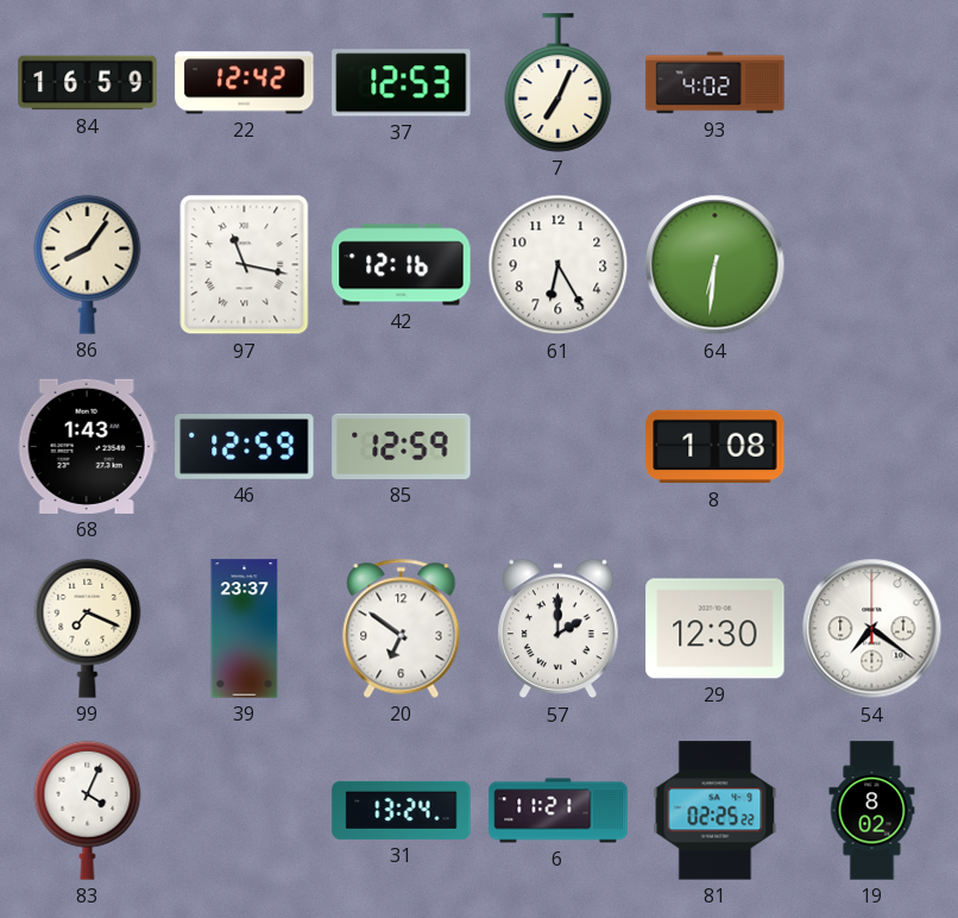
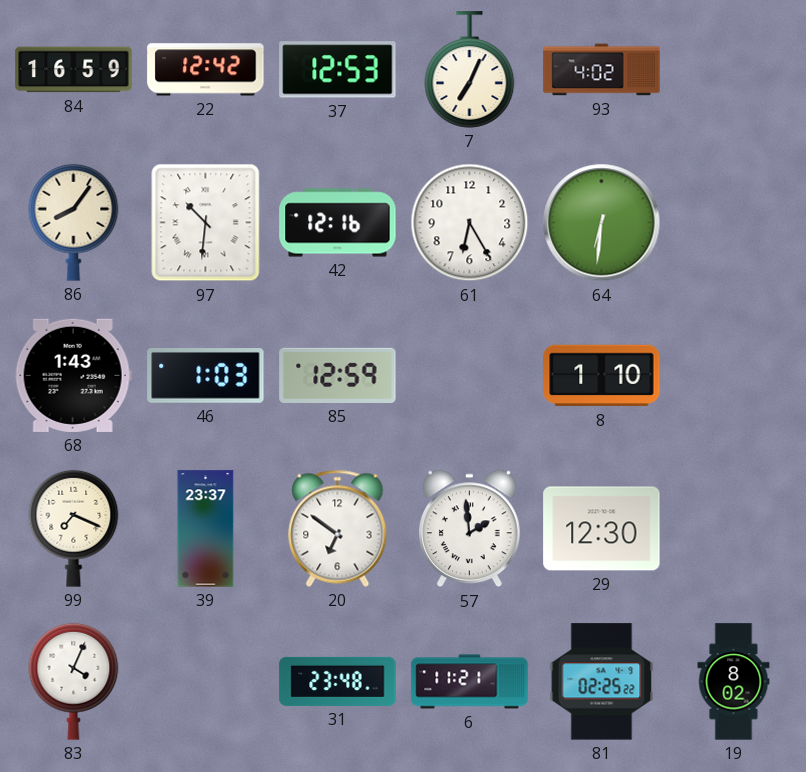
97: 11:17 -> 10:31
46: 12:59 -> 1:03
8: 1:08 -> 1:10
57: 2:00 -> 1:59
54: 7:21 -> none
31: 13:24 -> 23:48
